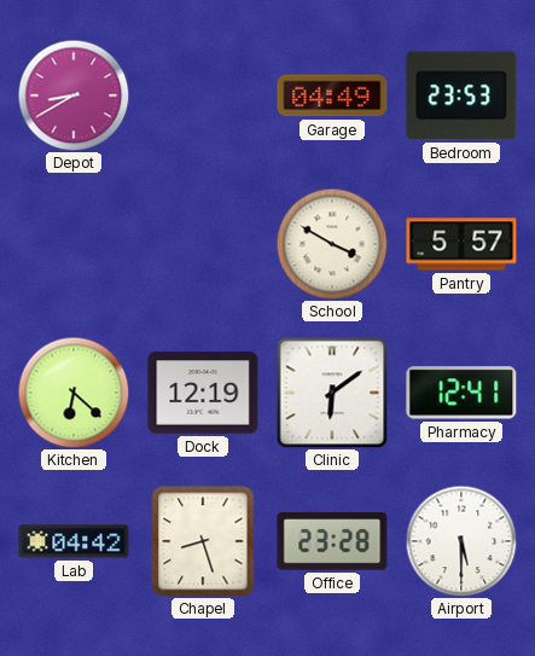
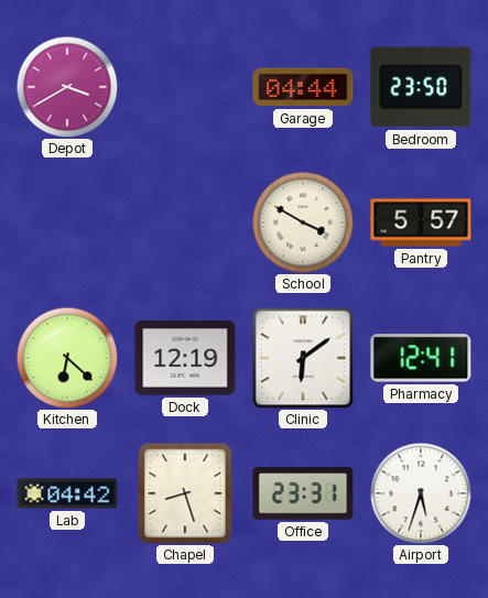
Depot: 8:40 -> 3:40
Garage: 04:49 -> 04:44
Bedroom: 23:53 -> 23:50
Office: 23:28 -> 23:31
Airport: 5:30 -> 5:33
